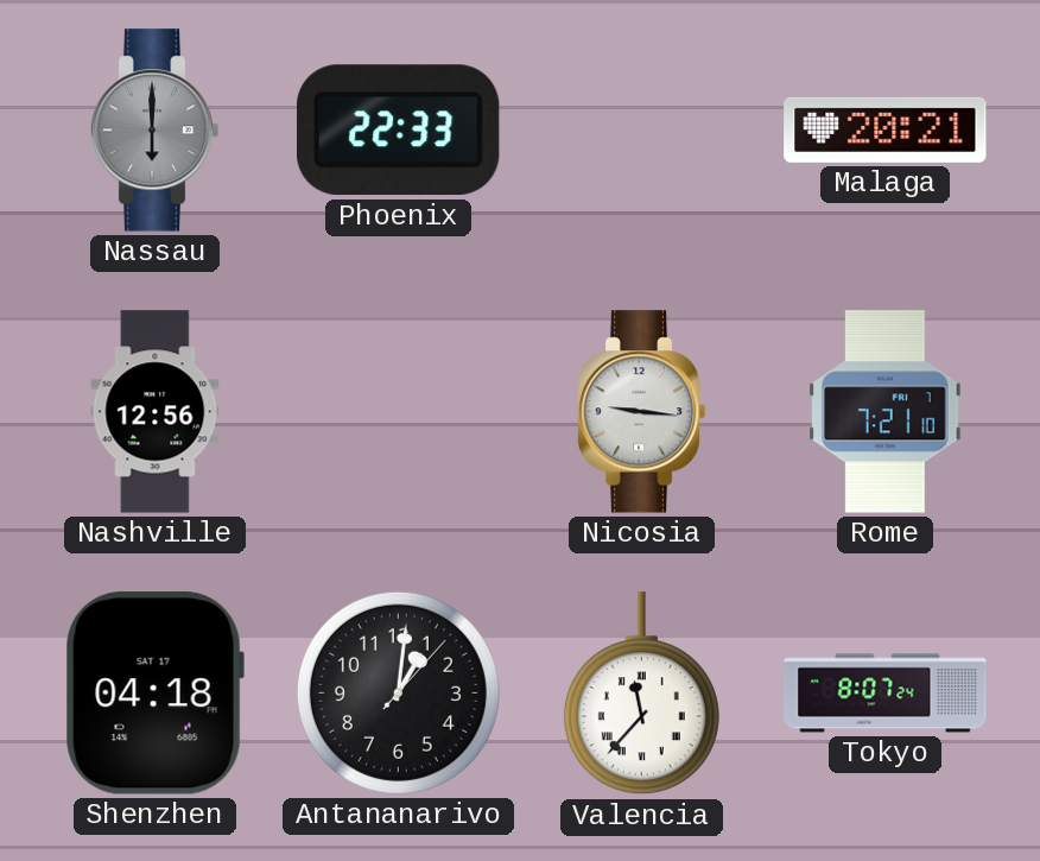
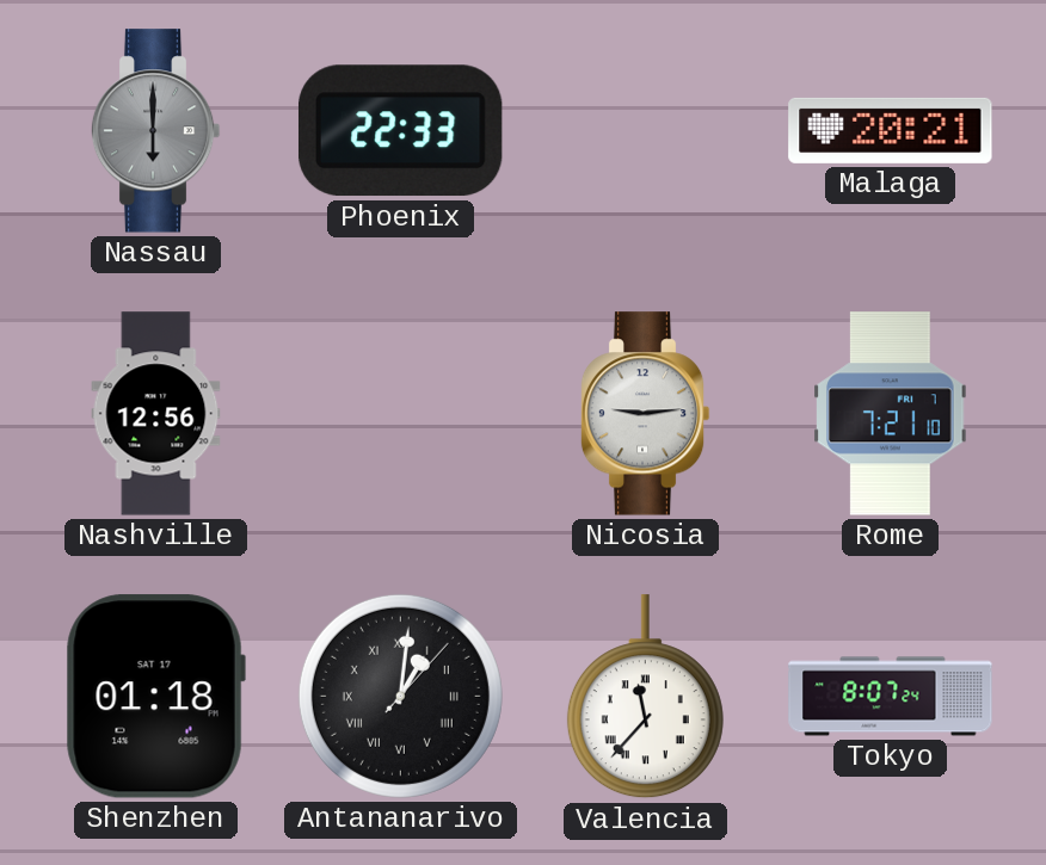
Nicosia: 9:16 -> 9:14
Shenzhen: 04:18 -> 01:18
Antananarivo numerals: Arabic -> Roman
